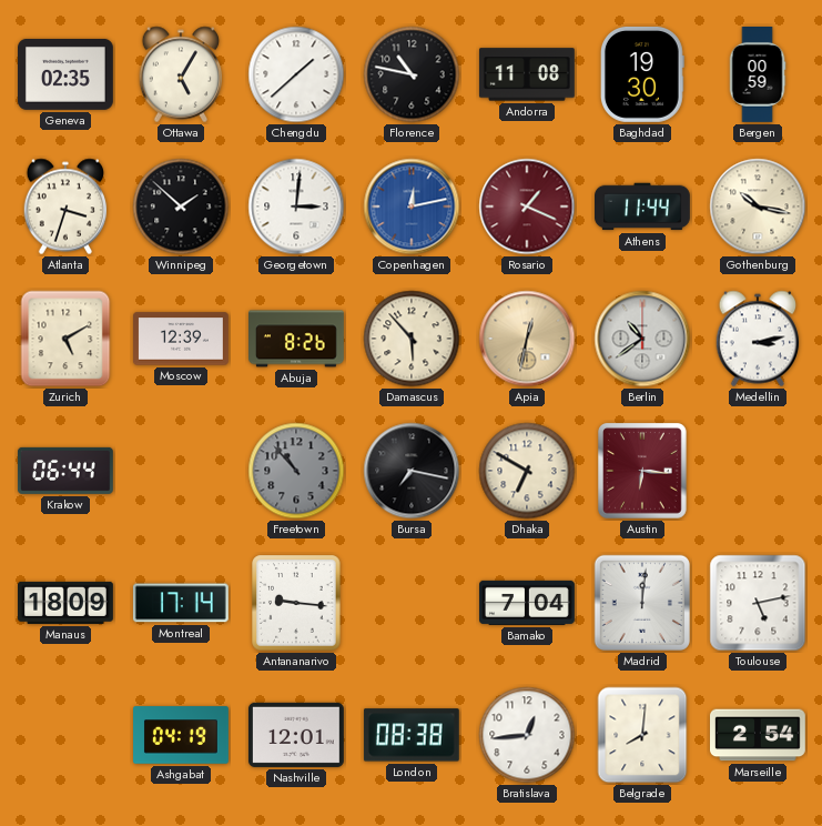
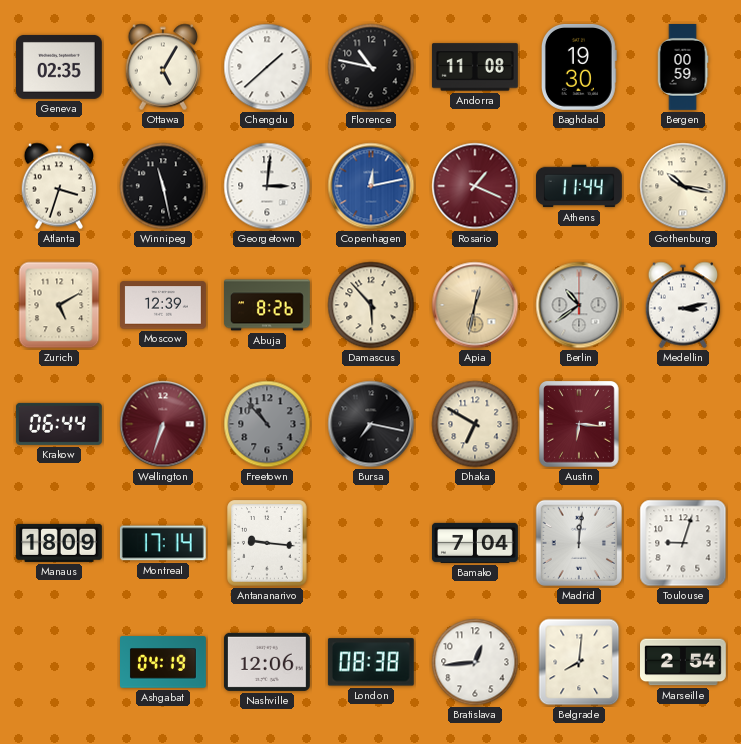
Winnipeg: 1:52 -> 11:28
Wellington: none -> 6:33
Toulouse: 5:13 -> 9:03
Nashville: 12:01 -> 12:06
